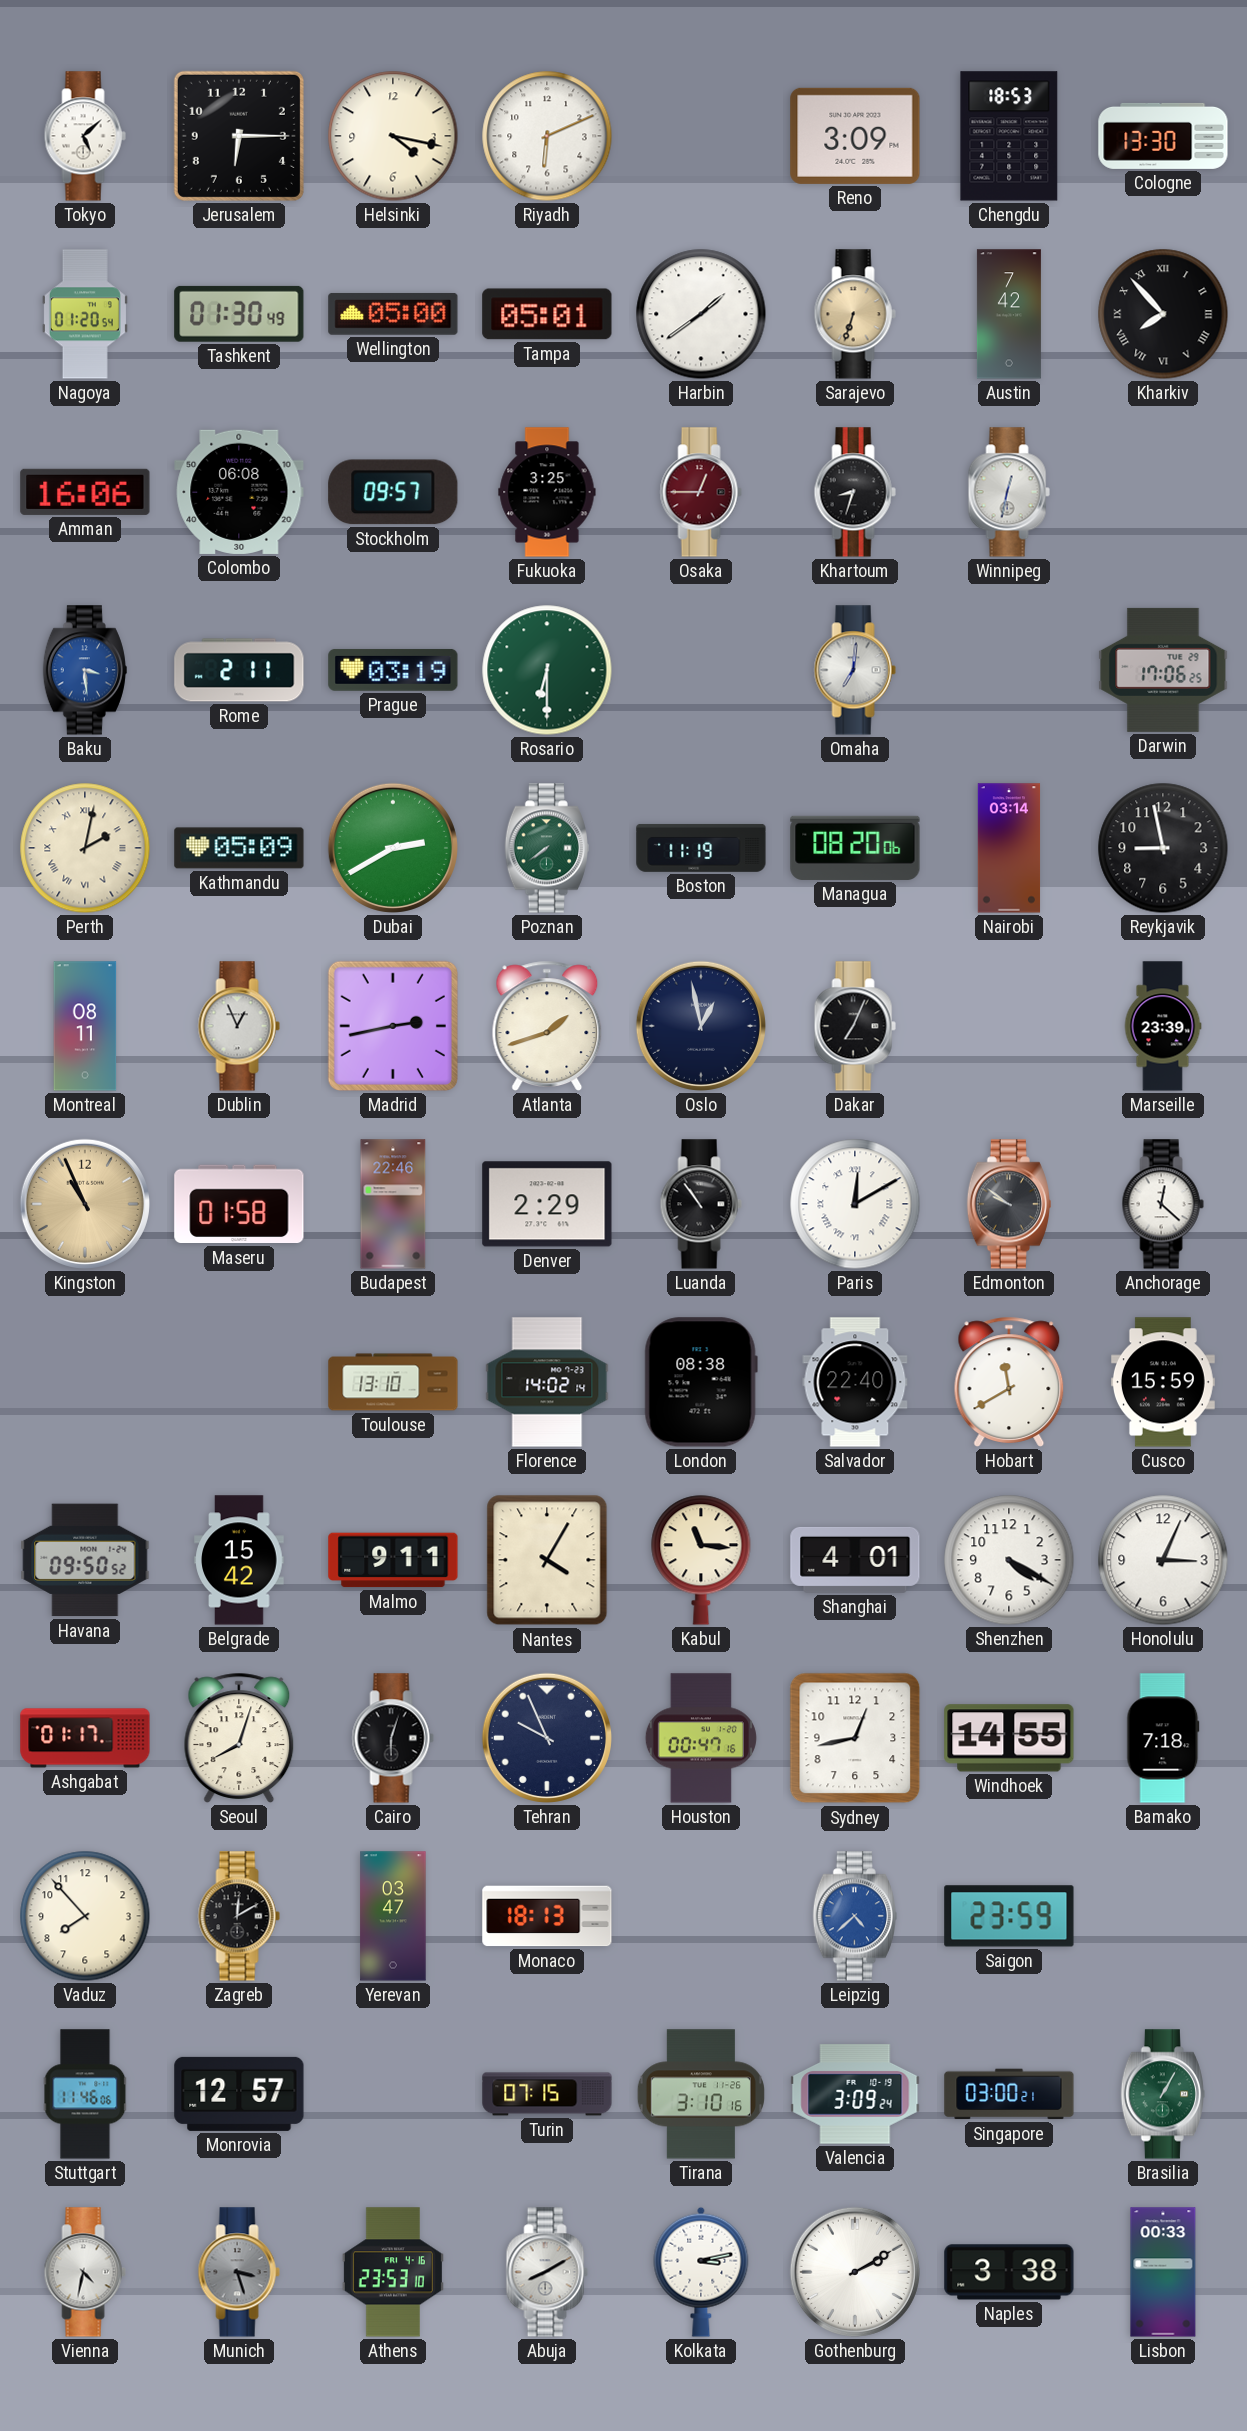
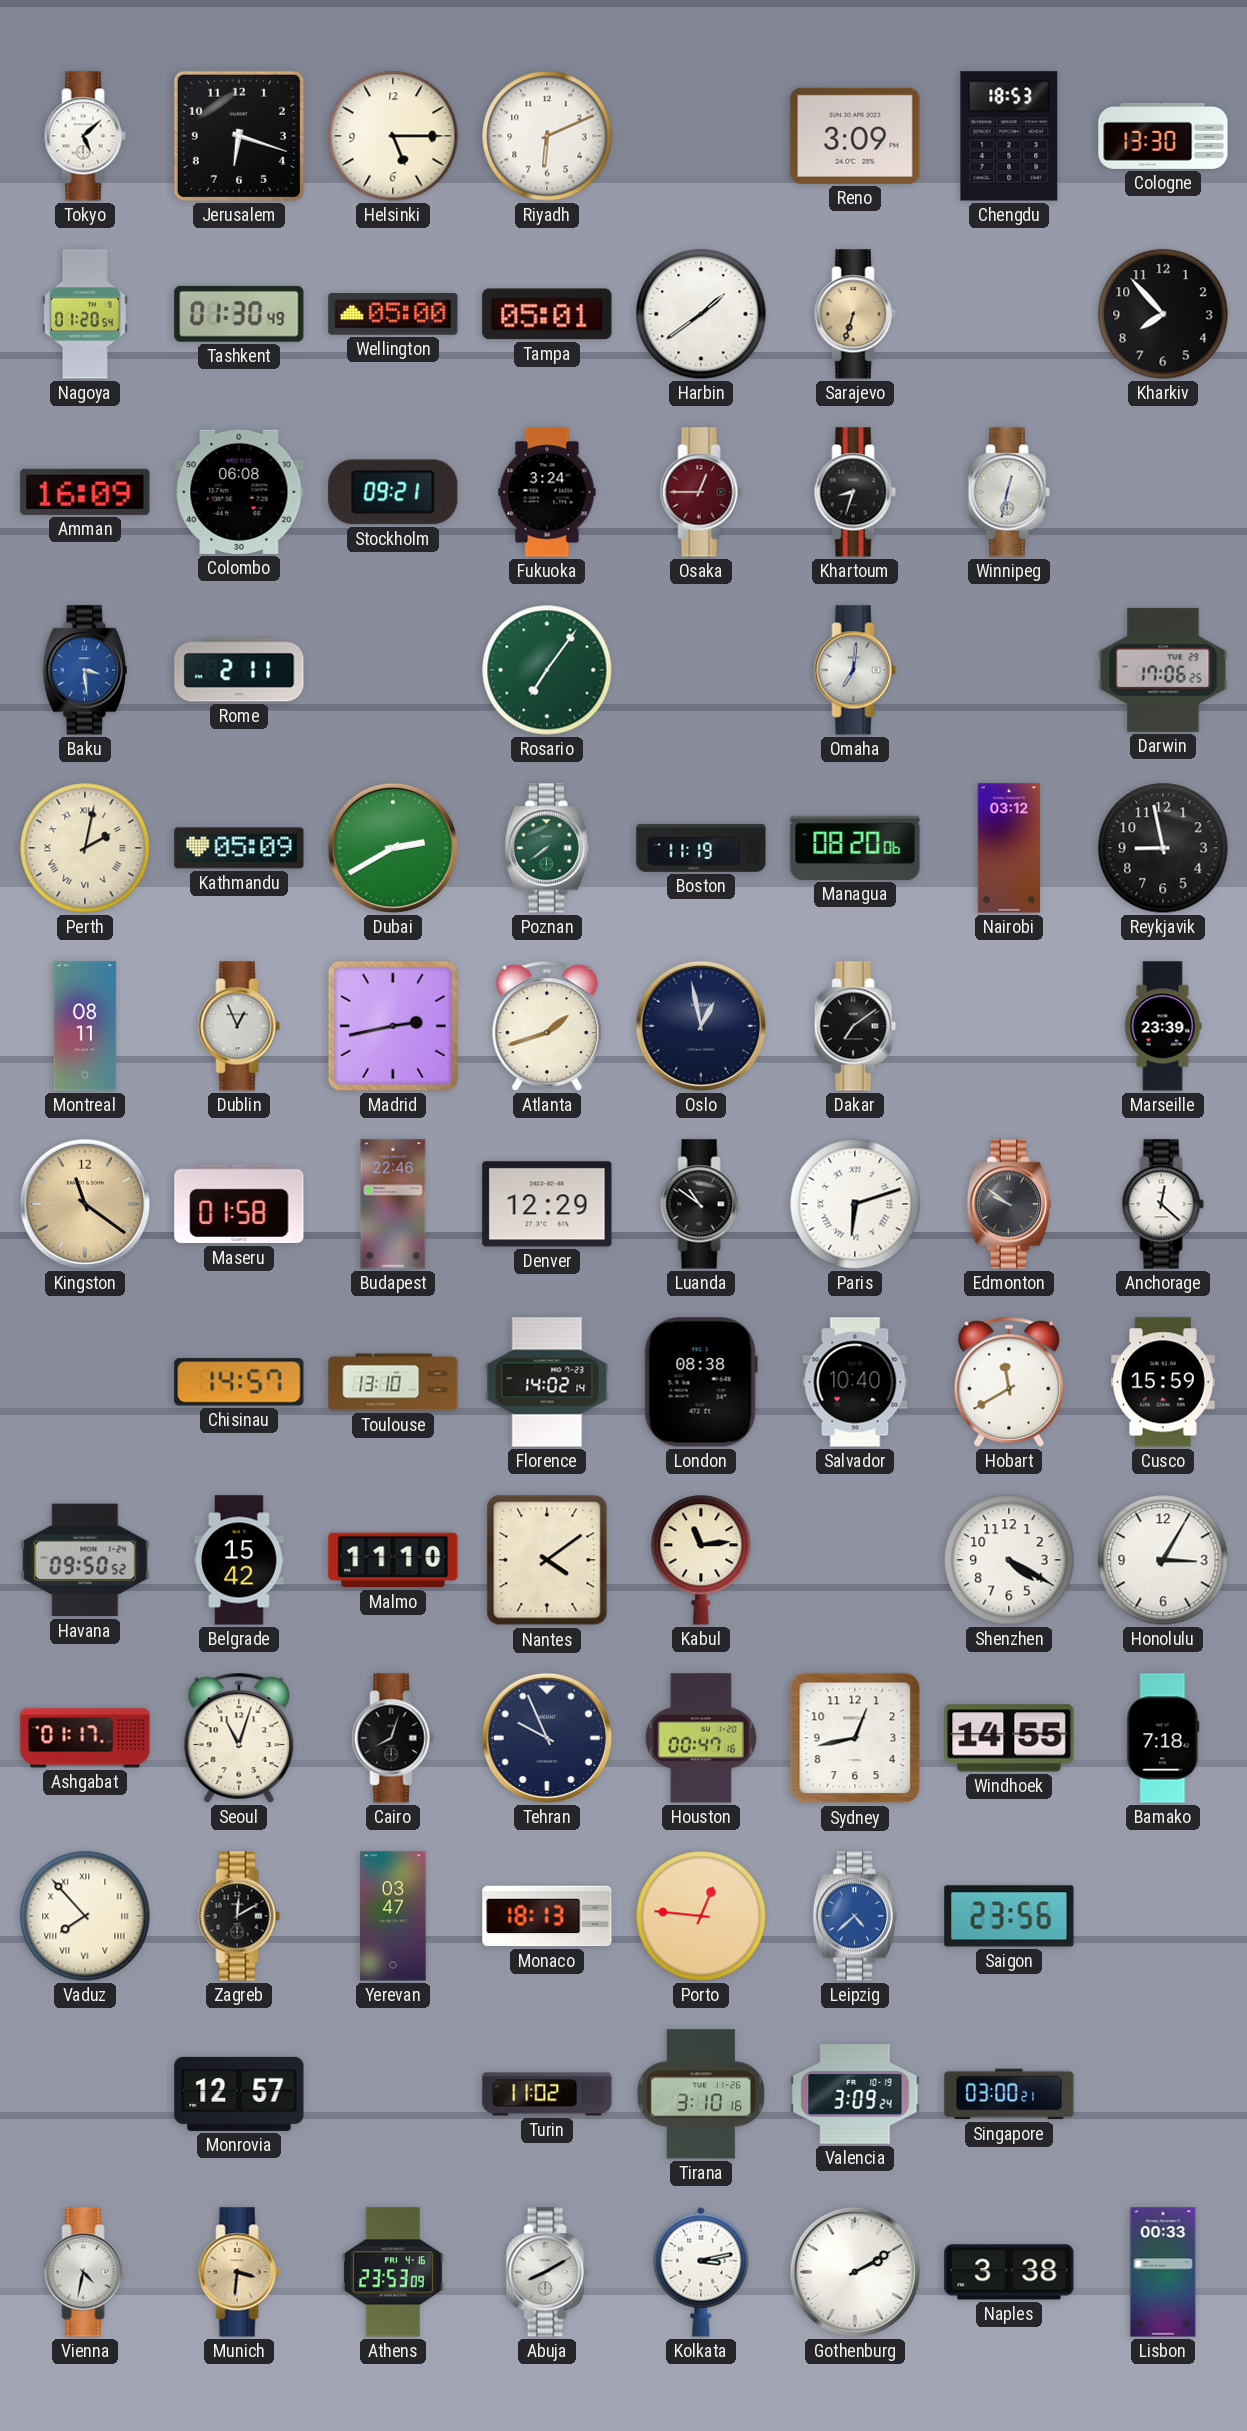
Jerusalem: 6:15 -> 6:18
Helsinki: 4:17 -> 5:15
Austin: 7:42 -> none
Kharkiv numerals: Roman -> Arabic
Amman: 16:06 -> 16:09
Stockholm: 09:57 -> 09:21
Fukuoka: 3:25 -> 3:24
Prague: 03:19 -> none
Rosario: 6:30 -> 7:06
Nairobi: 03:14 -> 03:12
Dakar: 7:04 -> 7:09
Kingston: 10:56 -> 11:21
Denver: 2:29 -> 12:29
Luanda: 10:54 -> 10:51
Paris: 12:10 -> 6:12
Chisinau: none -> 14:57
Salvador: 22:40 -> 10:40
Malmo: 9:11 -> 11:10
Nantes: 4:05 -> 4:09
Kabul: 11:16 -> 11:14
Shanghai: 4:01 -> none
Honolulu: 3:04 -> 3:05
Seoul: 8:03 -> 11:03
Cairo: 6:03 -> 8:03
Vaduz numerals: Arabic -> Roman
Porto: none -> 12:46
Saigon: 23:59 -> 23:56
Stuttgart: 11:46 -> none
Turin: 07:15 -> 11:02
Brasilia: 1:05 -> none
Munich: 3:27 -> 3:31
Munich dial: grey -> champagne
Athens: 23:53:10 -> 23:53:09
